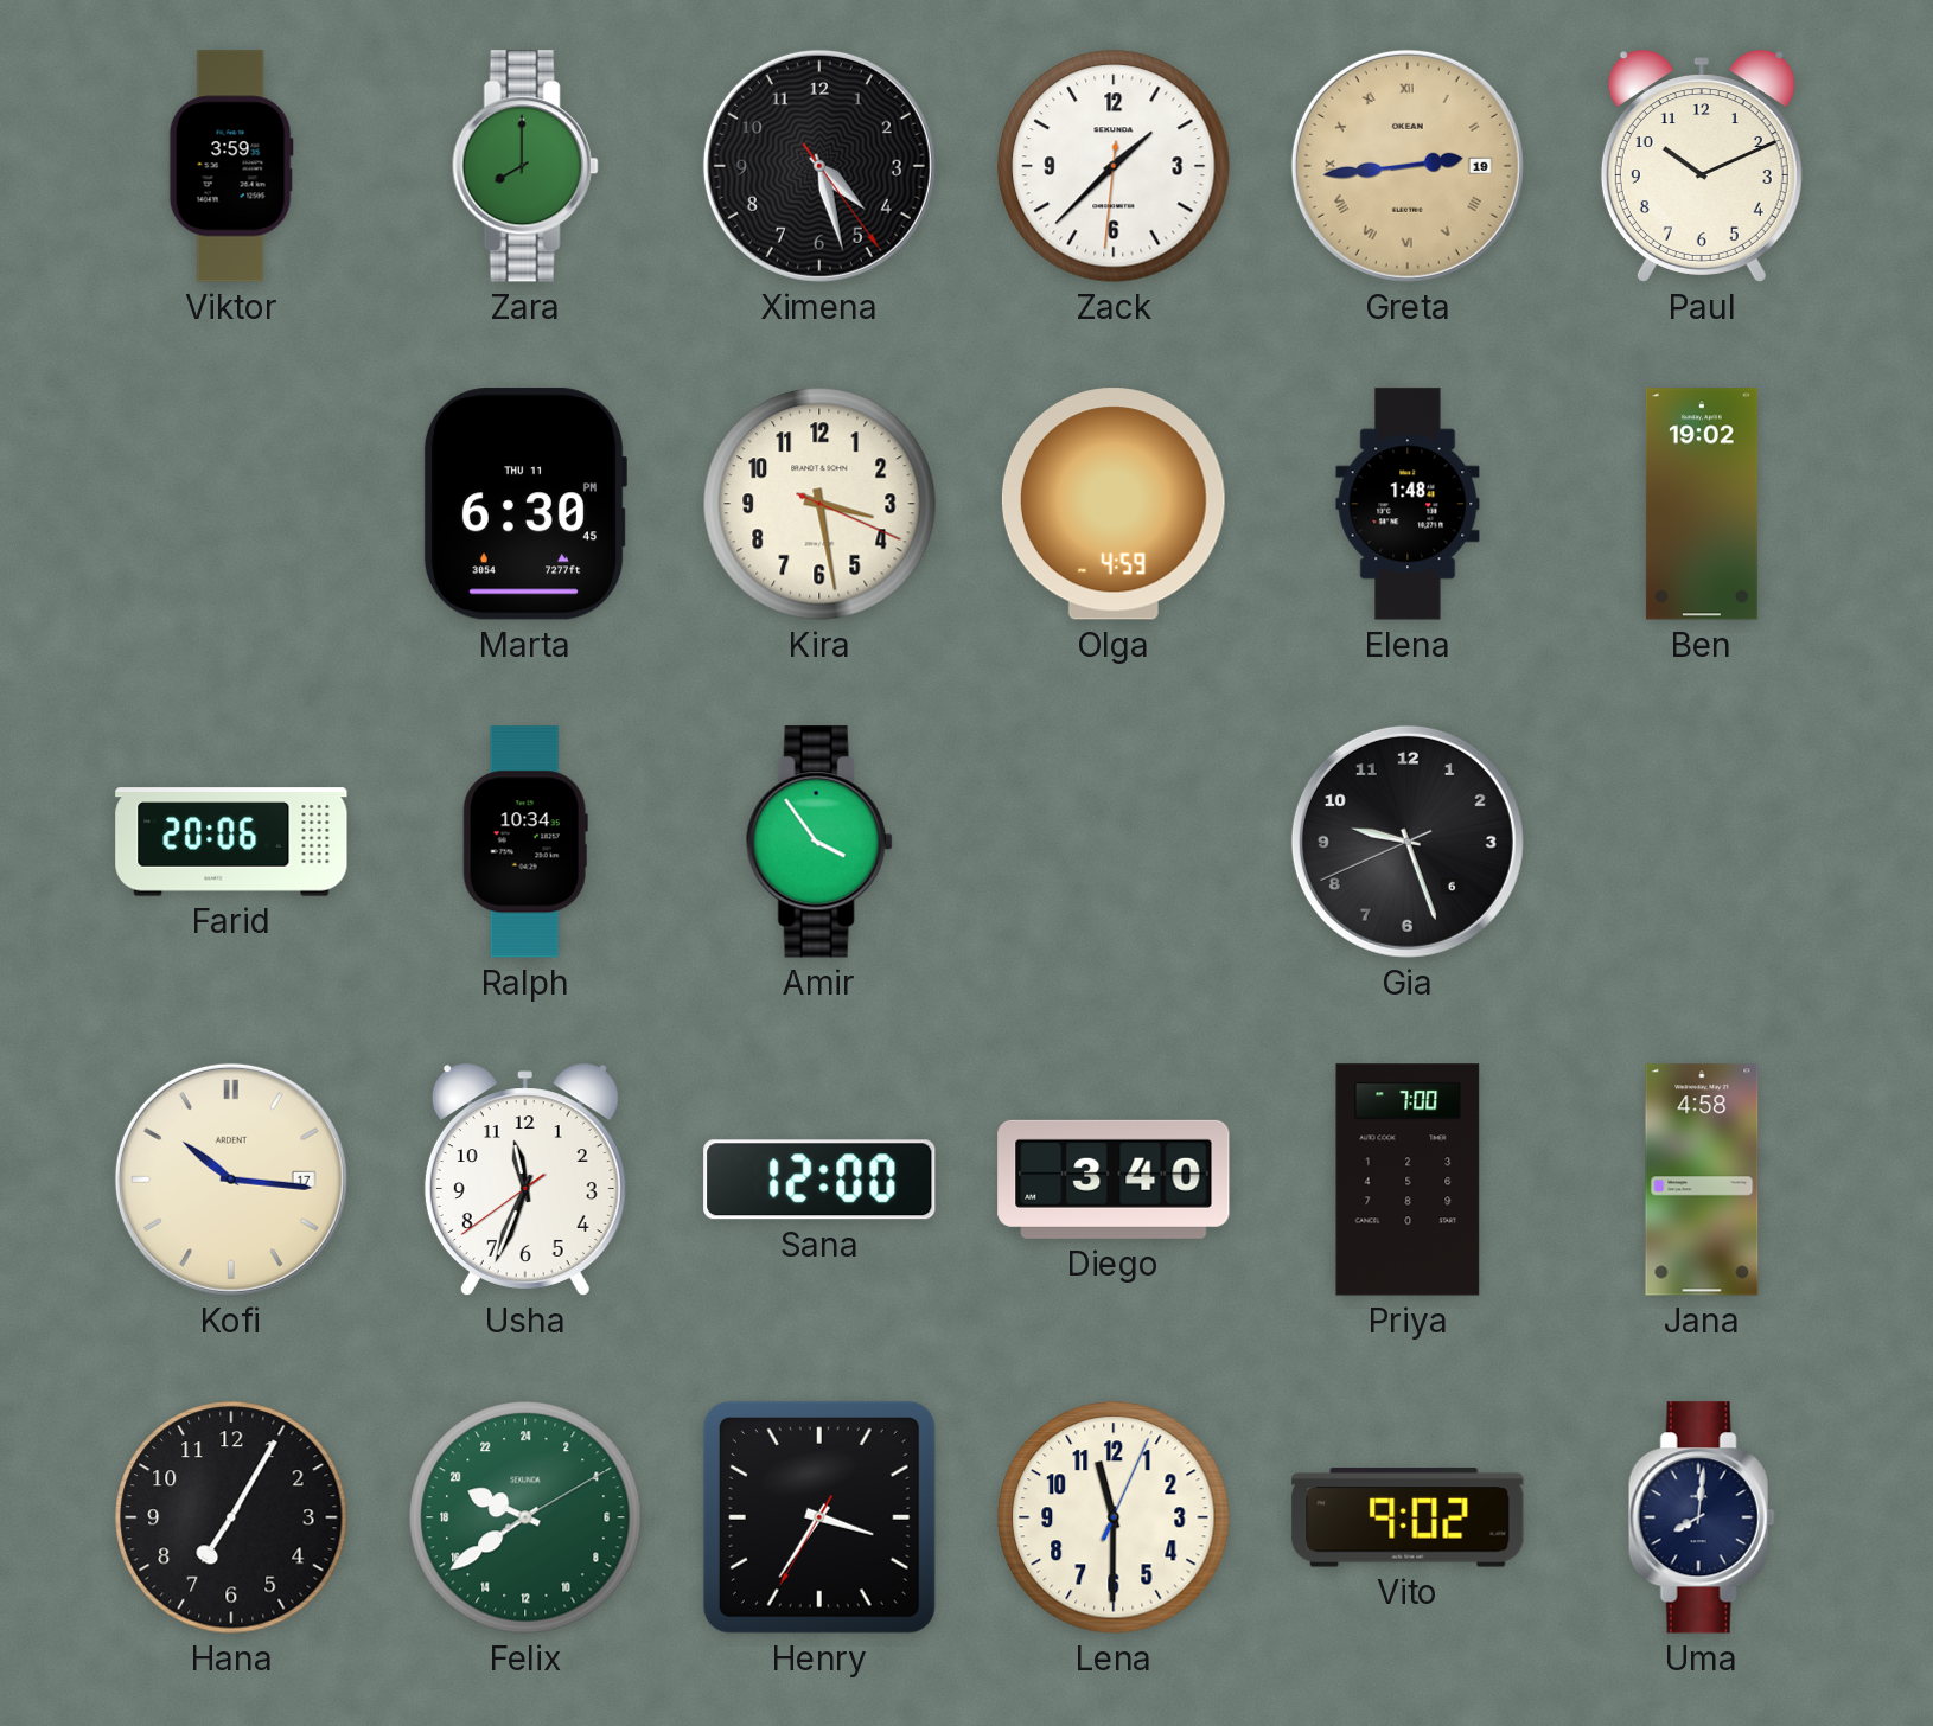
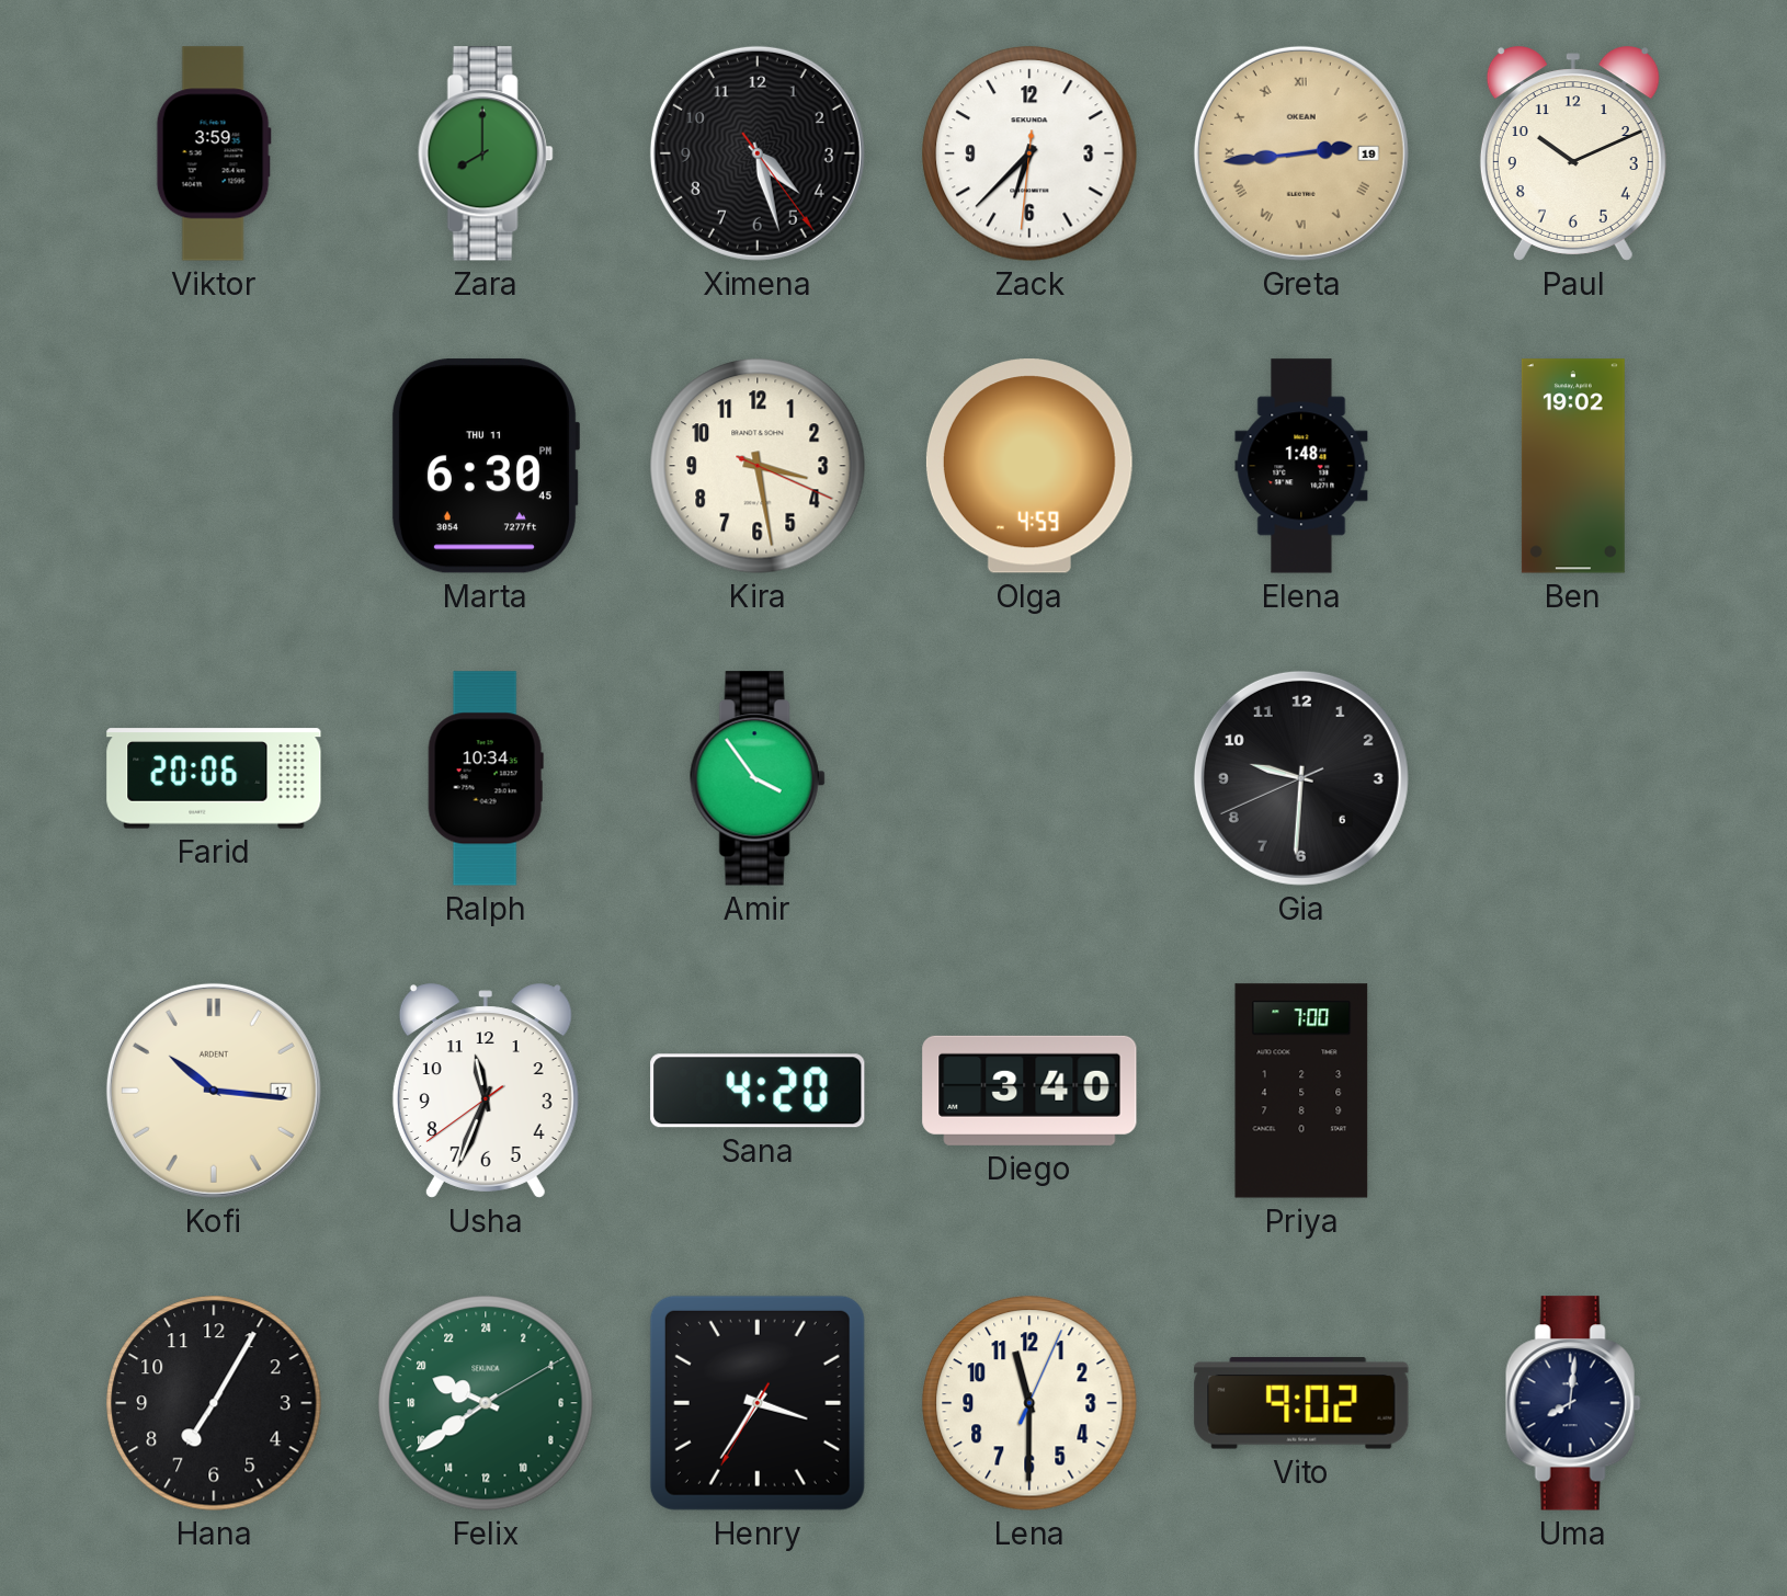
Zack: 1:37 -> 6:37
Gia: 9:26 -> 9:30
Sana: 12:00 -> 4:20
Jana: 4:58 -> none
